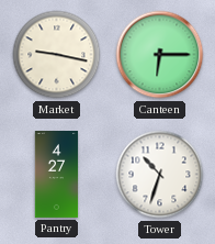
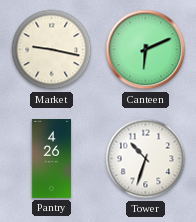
Canteen: 6:15 -> 6:11
Pantry: 4:27 -> 4:26
